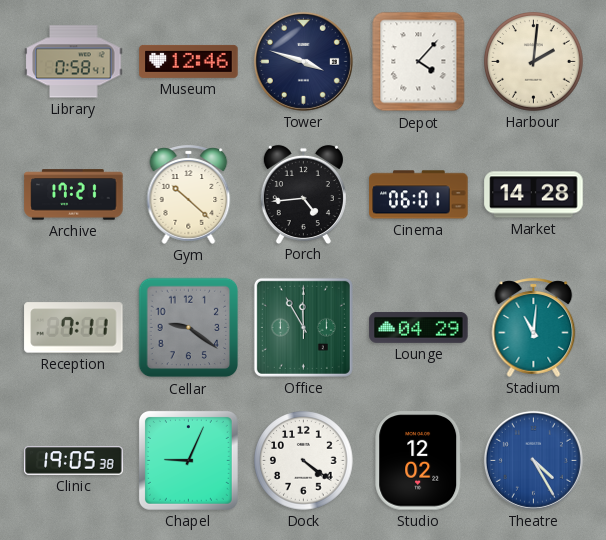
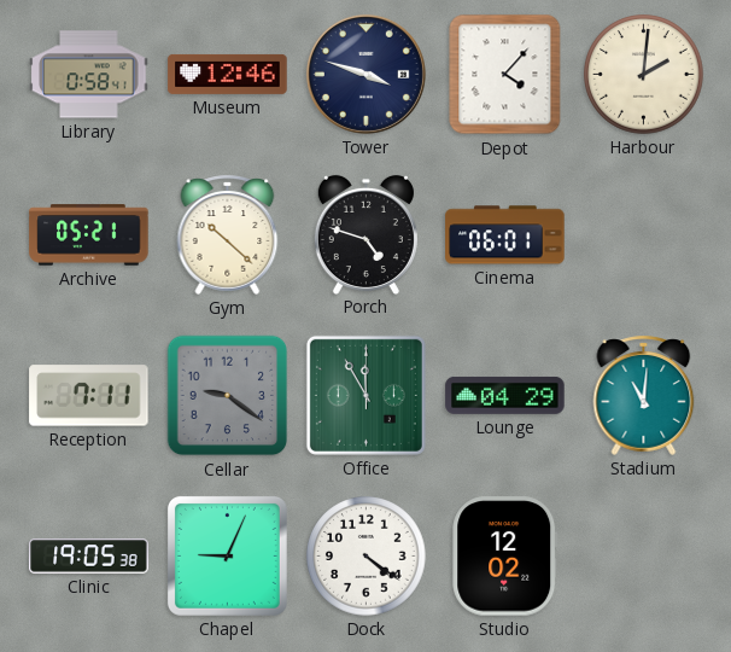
Archive: 17:21 -> 05:21
Porch: 4:44 -> 4:48
Market: 14:28 -> none
Theatre: 4:25 -> none
